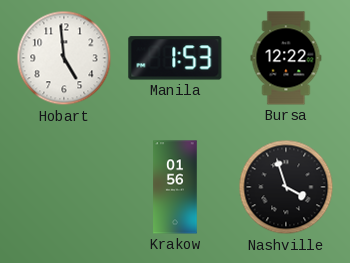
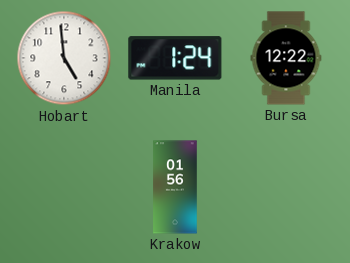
Manila: 1:53 -> 1:24
Nashville: 3:57 -> none
